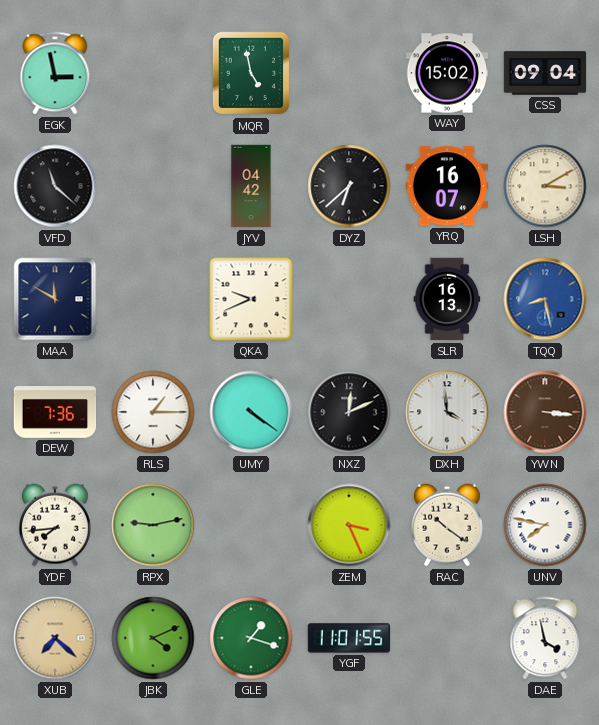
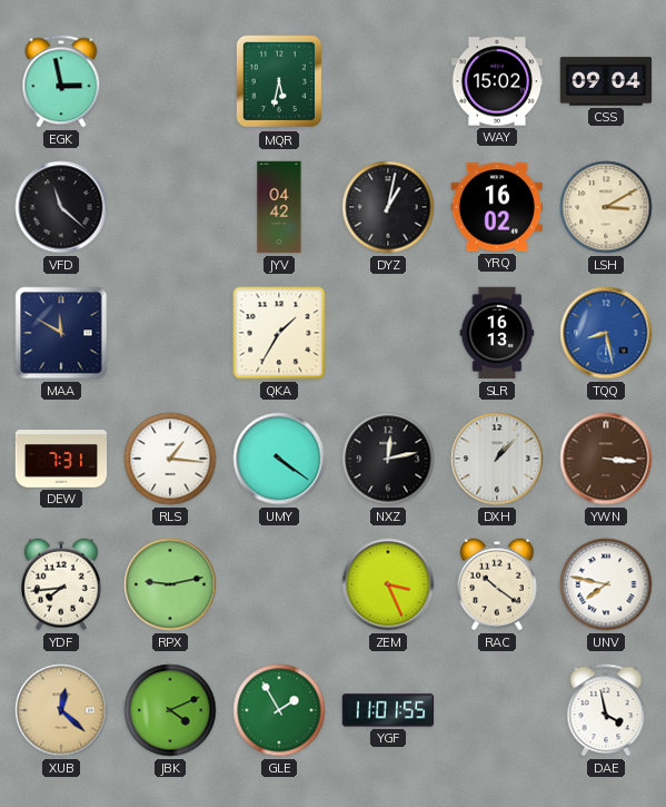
MQR: 4:58 -> 5:32
DYZ: 6:38 -> 1:02
YRQ: 16:07 -> 16:02
QKA: 9:41 -> 1:35
DEW: 7:36 -> 7:31
RLS: 1:15 -> 1:16
NXZ: 12:11 -> 12:13
DXH: 3:59 -> 1:07
XUB: 7:22 -> 12:22
GLE: 1:18 -> 1:55
